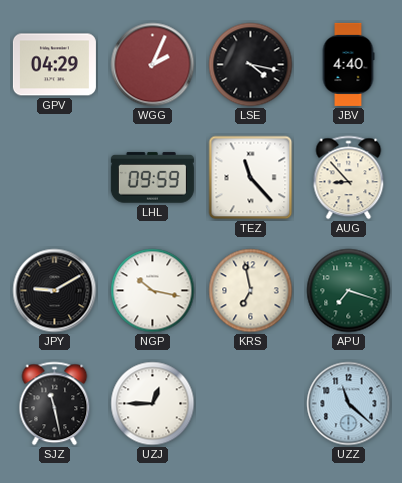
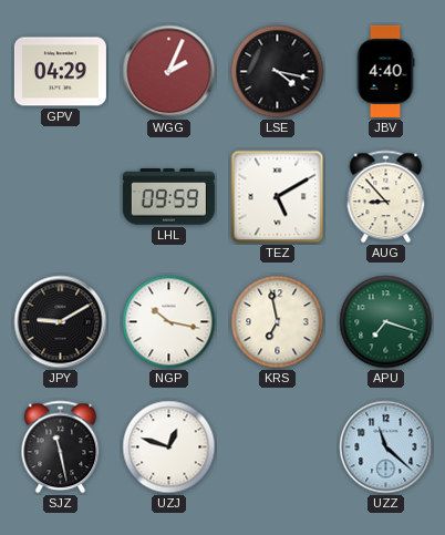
TEZ: 11:23 -> 5:10
UZJ: 12:45 -> 12:48
